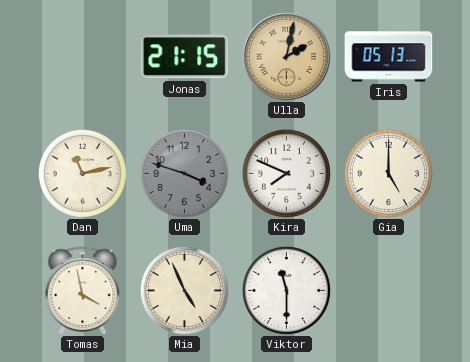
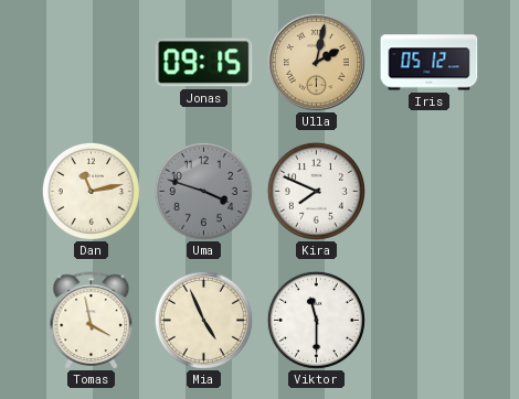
Jonas: 21:15 -> 09:15
Iris: 05:13 -> 05:12
Gia: 5:00 -> none
